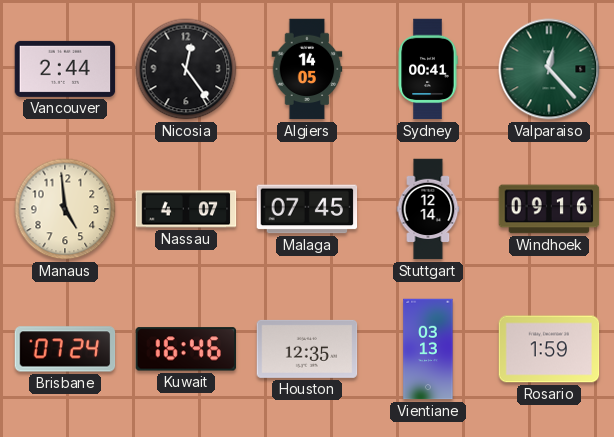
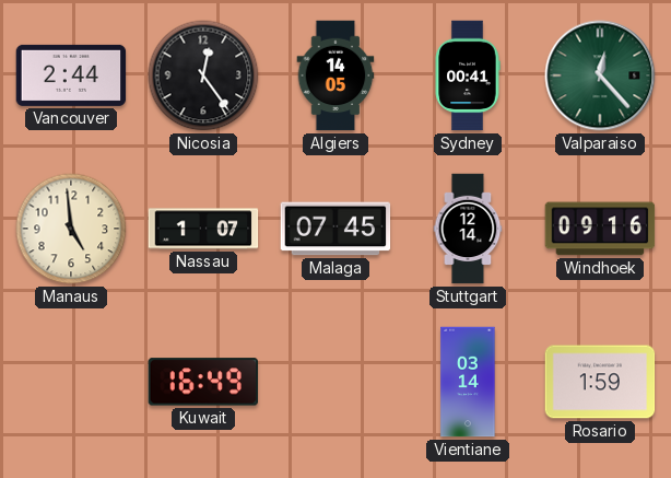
Nassau: 4:07 -> 1:07
Brisbane: 07:24 -> none
Kuwait: 16:46 -> 16:49
Houston: 12:35 -> none
Vientiane: 03:13 -> 03:14
